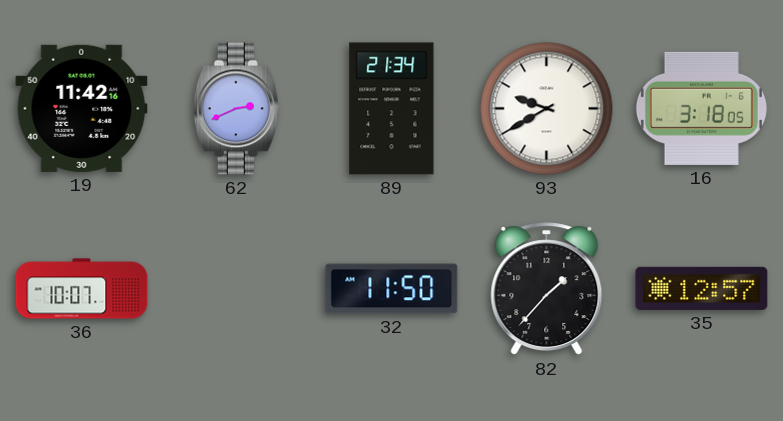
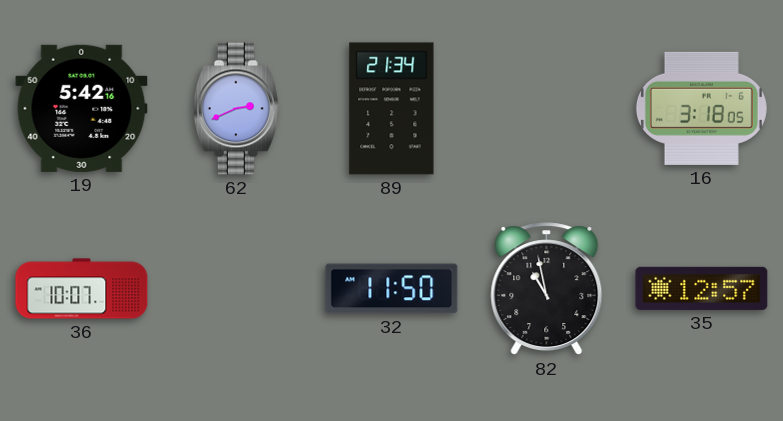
19: 11:42 -> 5:42
93: 9:40 -> none
82: 1:37 -> 10:58
